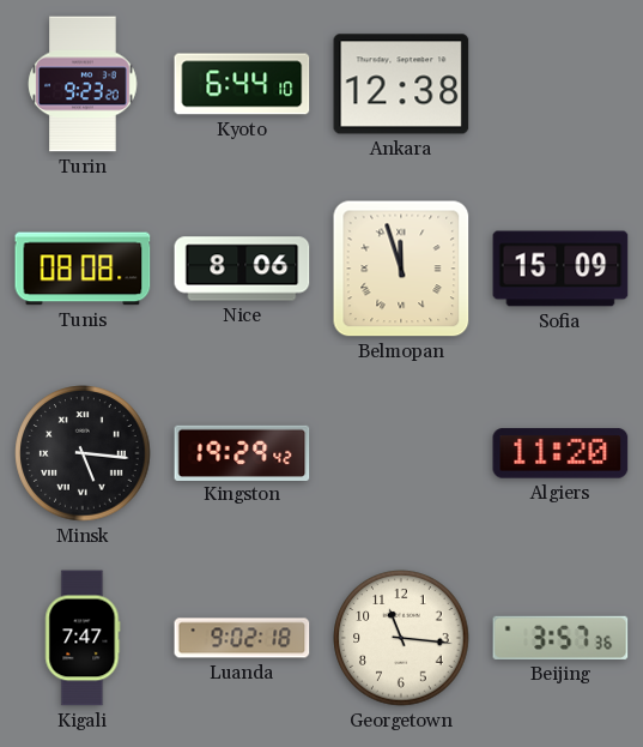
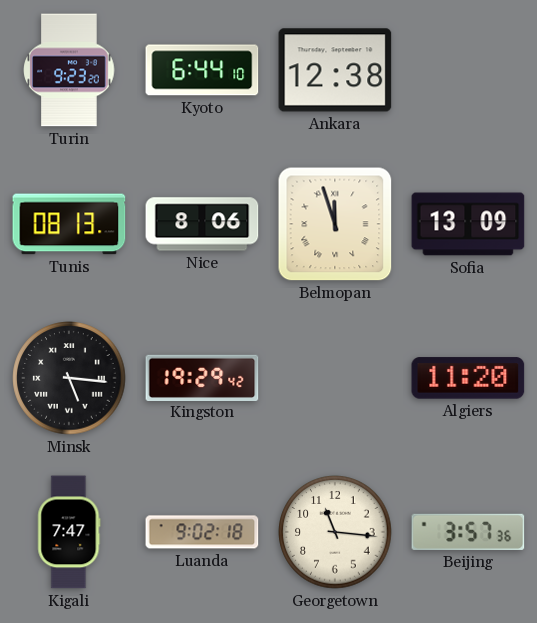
Tunis: 08:08 -> 08:13
Sofia: 15:09 -> 13:09
